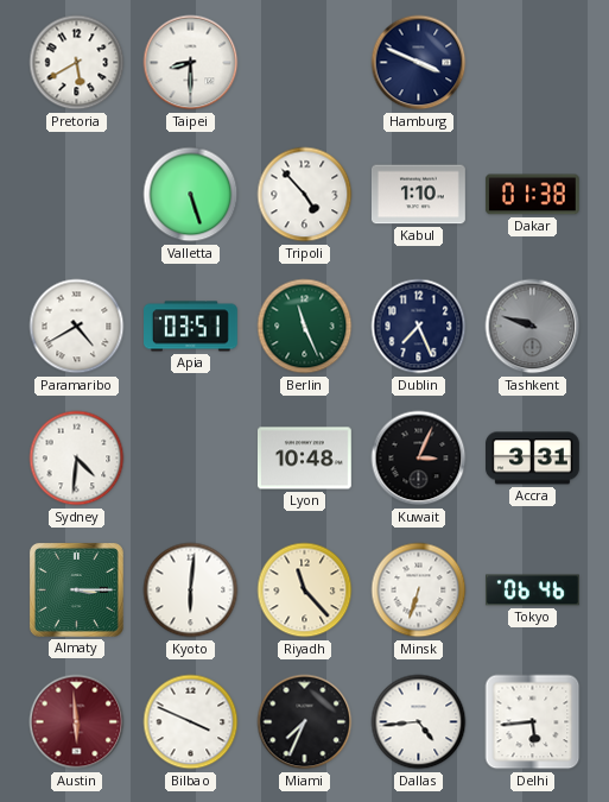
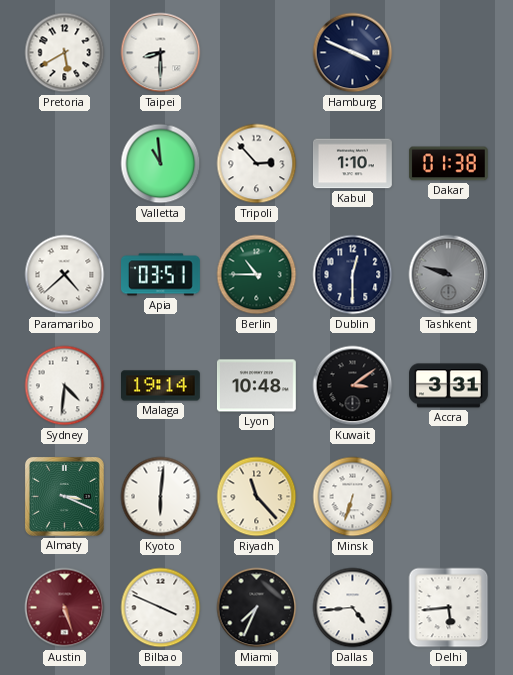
Valletta: 5:27 -> 10:59
Tripoli: 4:53 -> 2:53
Paramaribo: 4:40 -> 4:38
Berlin: 11:26 -> 10:45
Dublin: 7:26 -> 12:30
Malaga: none -> 19:14
Kuwait: 3:04 -> 3:09
Almaty: 3:15 -> 3:19
Tokyo: 06:46 -> none
Austin: 5:59 -> 5:27
